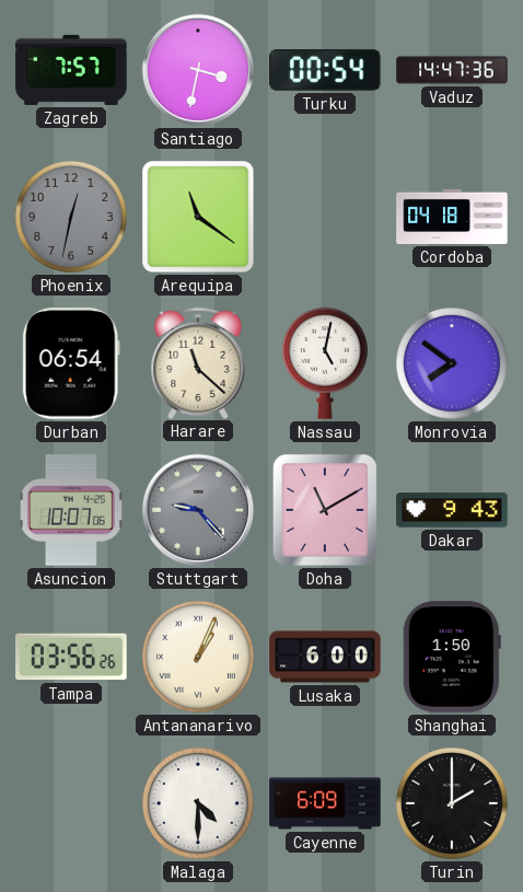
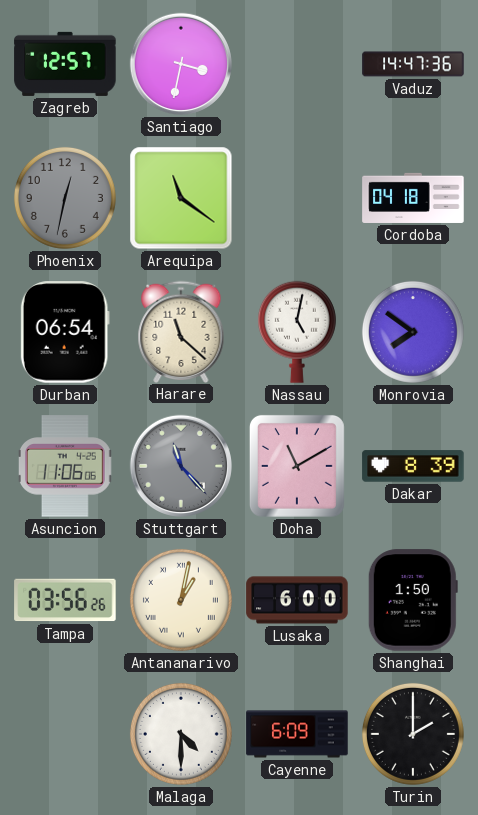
Zagreb: 7:57 -> 12:57
Turku: 00:54 -> none
Asuncion: 10:07 -> 11:06
Stuttgart: 9:23 -> 11:23
Dakar: 9:43 -> 8:39
Antananarivo: 1:04 -> 1:02
